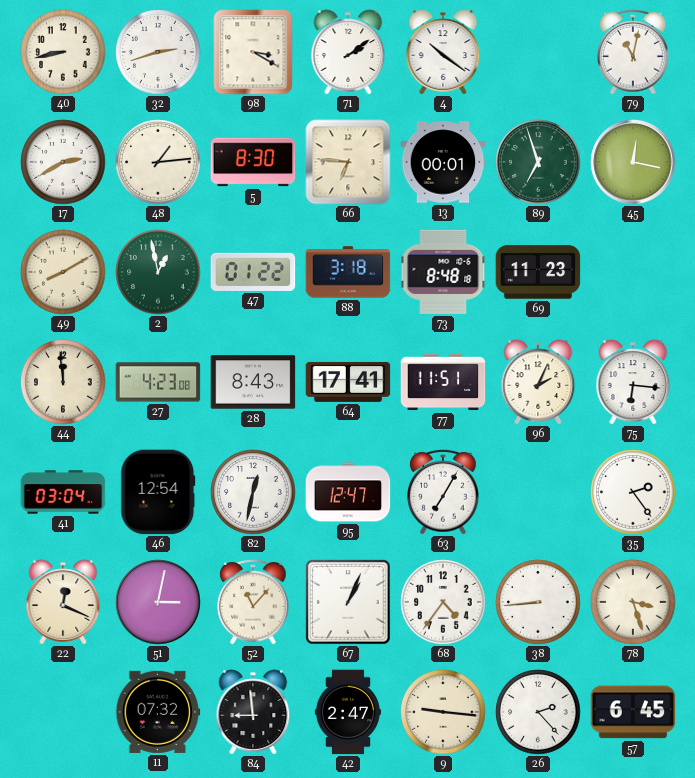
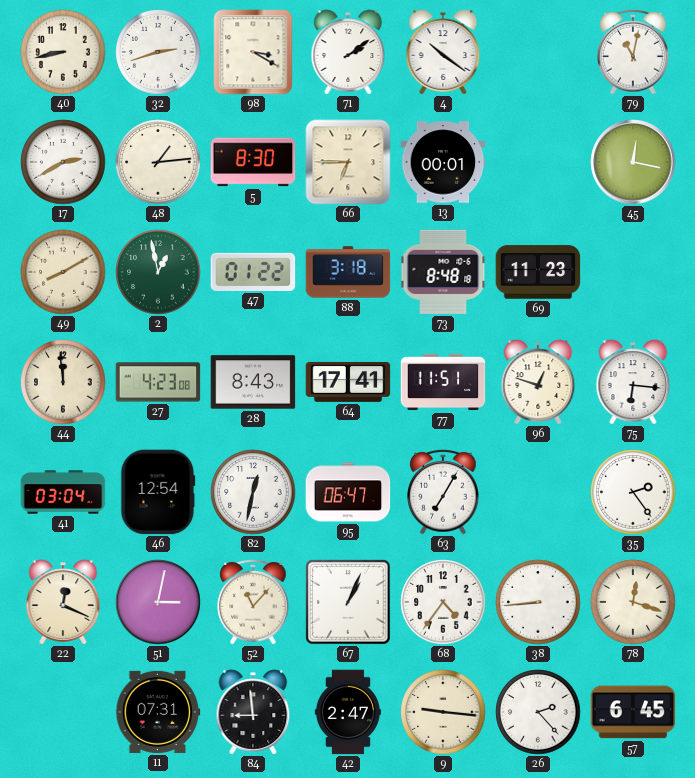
66: 6:46 -> 6:45
89: 6:57 -> none
96: 2:04 -> 12:48
95: 12:47 -> 06:47
78: 3:27 -> 12:18
11: 07:32 -> 07:31
